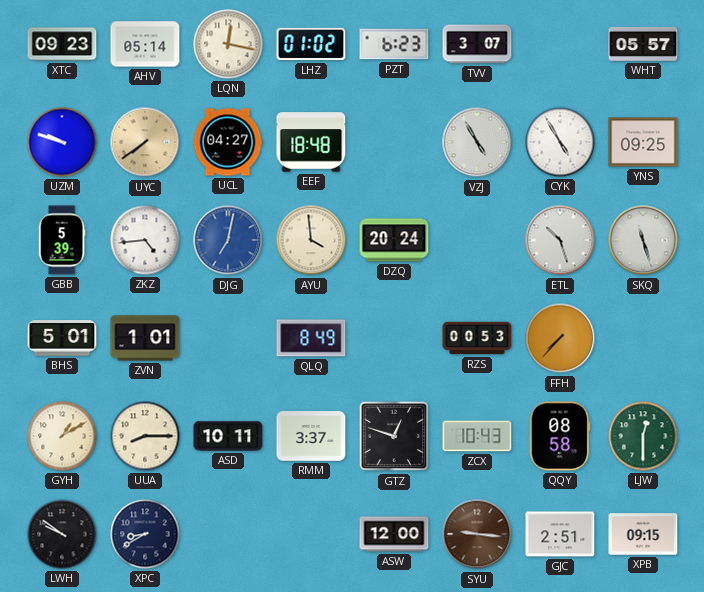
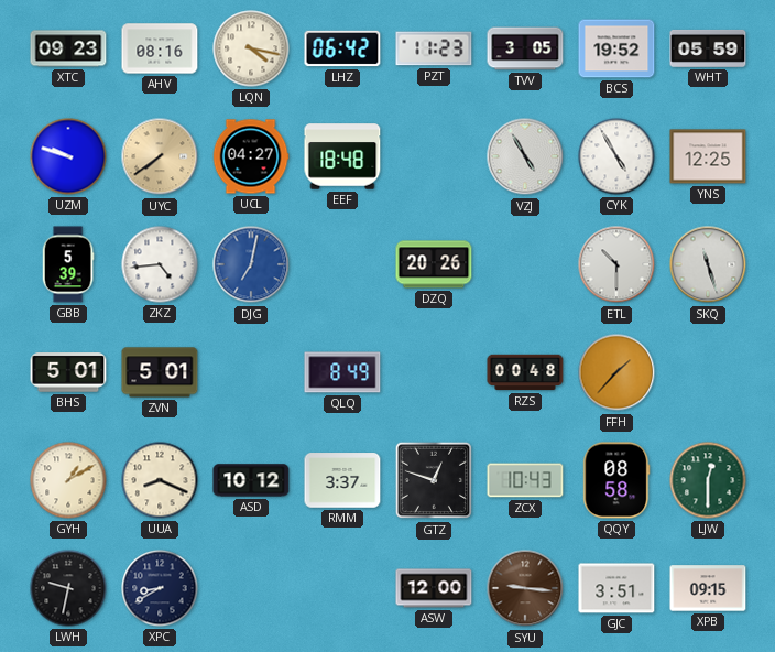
AHV: 05:14 -> 08:16
LQN: 12:17 -> 4:17
LHZ: 01:02 -> 06:42
PZT: 6:23 -> 11:23
TVV: 3:07 -> 3:05
BCS: none -> 19:52
WHT: 05:57 -> 05:59
YNS: 09:25 -> 12:25
AYU: 3:59 -> none
DZQ: 20:24 -> 20:26
ETL: 10:27 -> 10:30
ZVN: 1:01 -> 5:01
RZS: 00:53 -> 00:48
FFH: 7:37 -> 1:37
UUA: 8:15 -> 8:19
ASD: 10:11 -> 10:12
LWH: 9:51 -> 9:32
GJC: 2:51 -> 3:51
